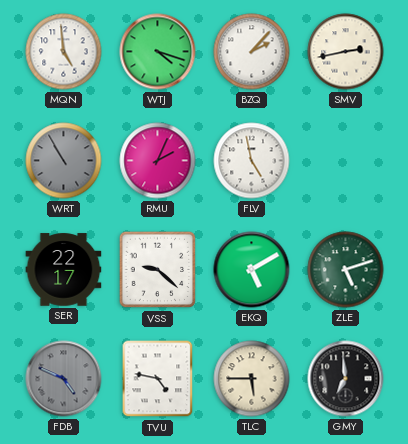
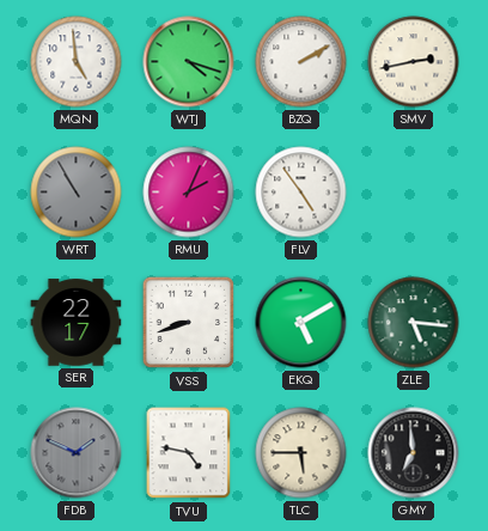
BZQ: 2:07 -> 2:10
FLV: 4:58 -> 4:54
VSS: 9:22 -> 8:42
ZLE: 5:12 -> 5:16
FDB: 4:49 -> 1:49
